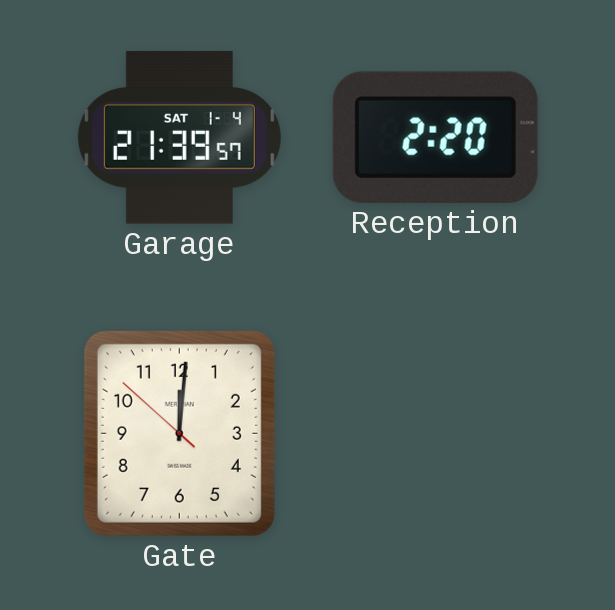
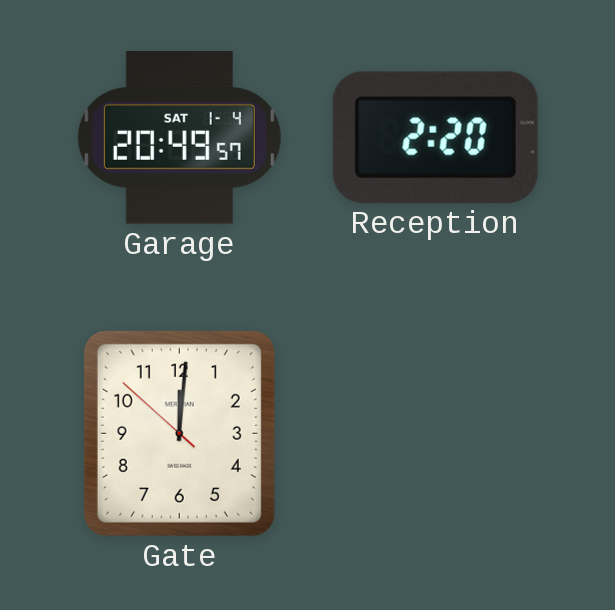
Garage: 21:39 -> 20:49
